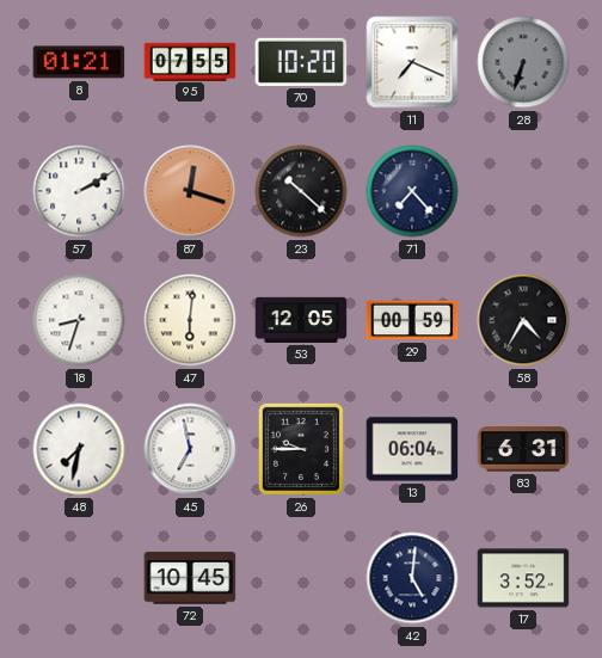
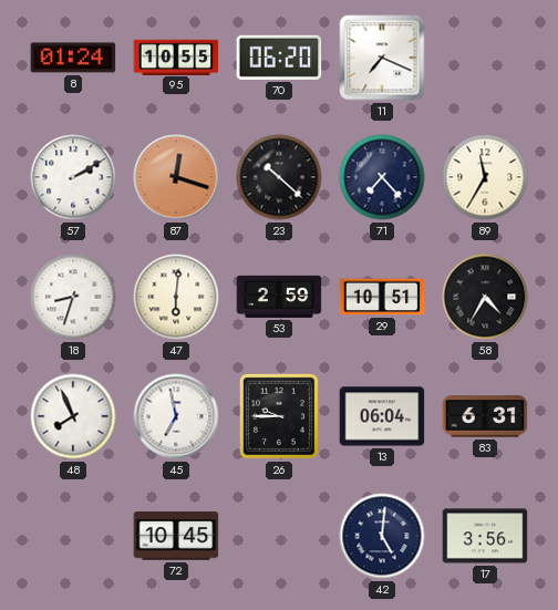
8: 01:21 -> 01:24
95: 07:55 -> 10:55
70: 10:20 -> 06:20
28: 6:33 -> none
89: none -> 11:35
53: 12:05 -> 2:59
29: 00:59 -> 10:51
48: 7:32 -> 7:56
17: 3:52 -> 3:56
